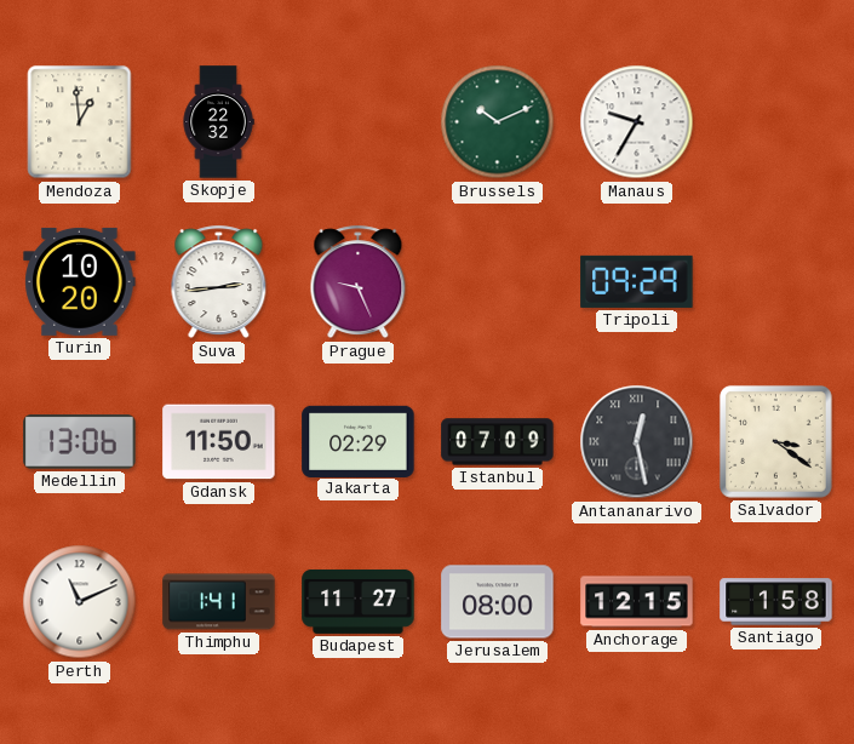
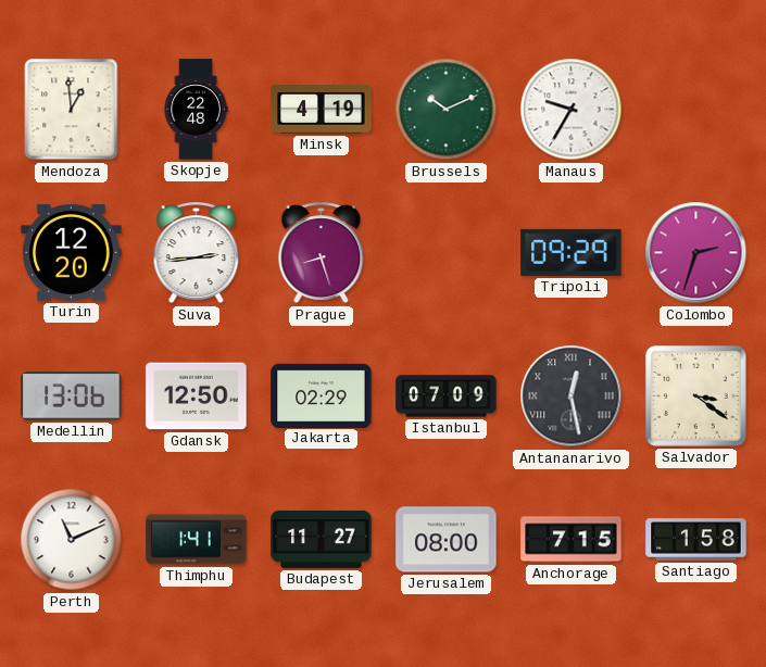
Skopje: 22:32 -> 22:48
Minsk: none -> 4:19
Turin: 10:20 -> 12:20
Prague: 9:26 -> 8:27
Colombo: none -> 2:33
Gdansk: 11:50 -> 12:50
Anchorage: 12:15 -> 7:15
